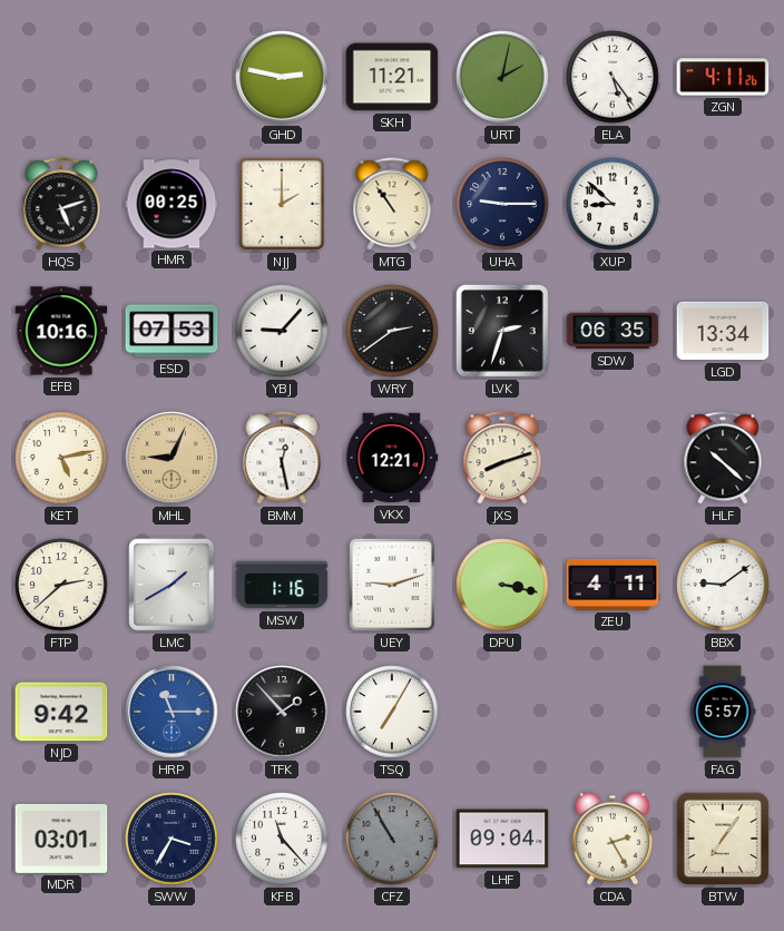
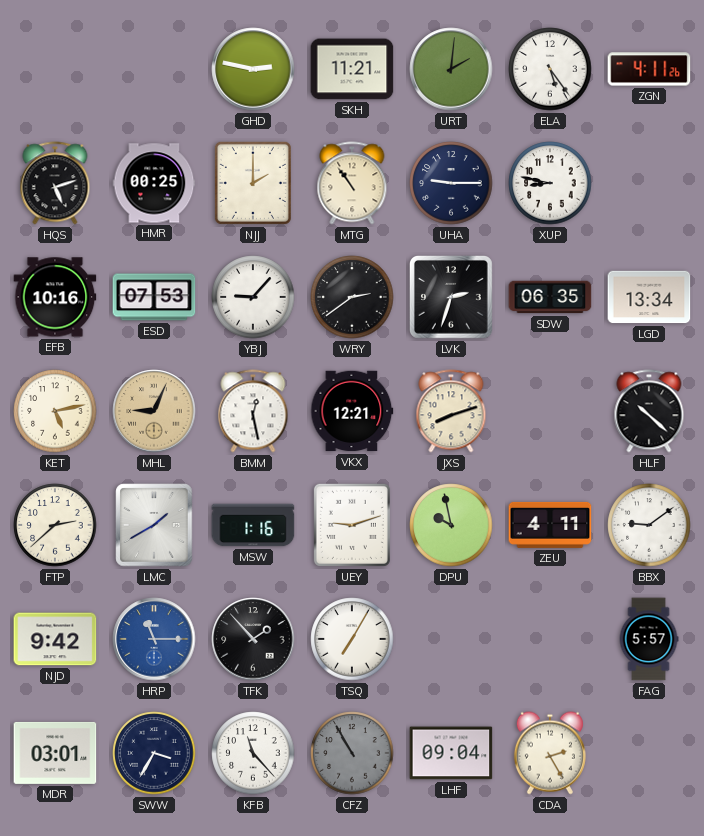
URT: 2:02 -> 2:01
XUP: 8:52 -> 8:47
DPU: 3:17 -> 9:58
BTW: 7:06 -> none
